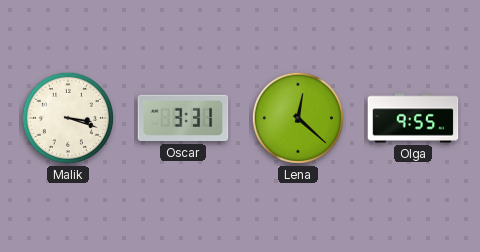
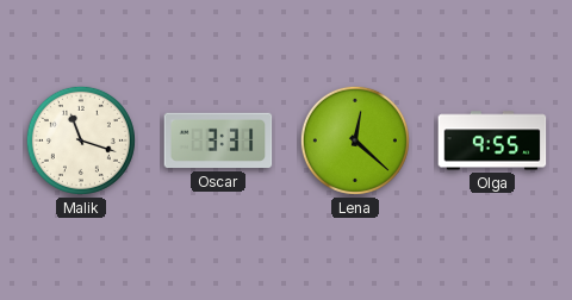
Malik: 3:18 -> 11:18
